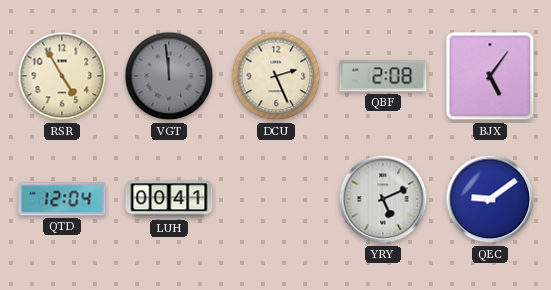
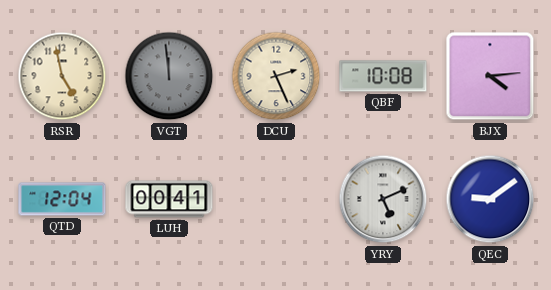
RSR: 4:55 -> 4:58
QBF: 2:08 -> 10:08
BJX: 5:06 -> 4:14
